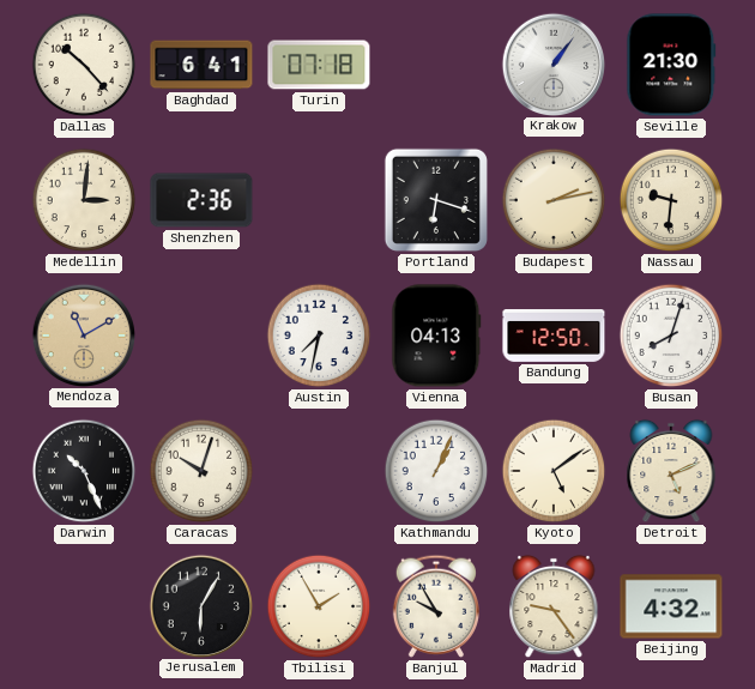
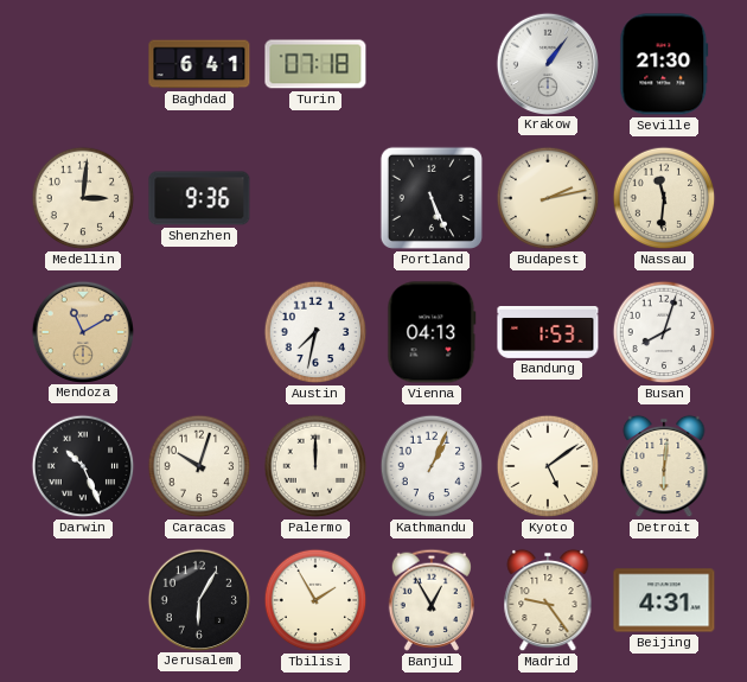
Dallas: 10:23 -> none
Shenzhen: 2:36 -> 9:36
Portland: 6:18 -> 5:26
Nassau: 9:31 -> 11:31
Bandung: 12:50 -> 1:53
Palermo: none -> 12:00
Detroit: 5:11 -> 6:01
Banjul: 9:55 -> 12:55
Beijing: 4:32 -> 4:31
